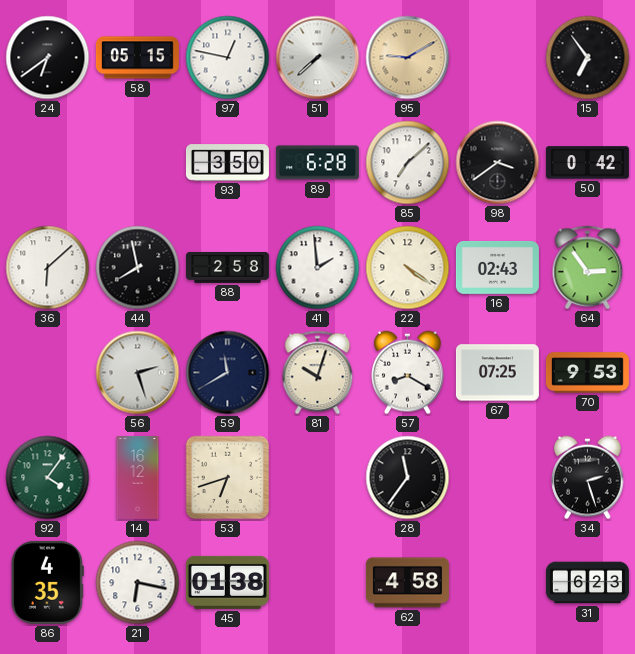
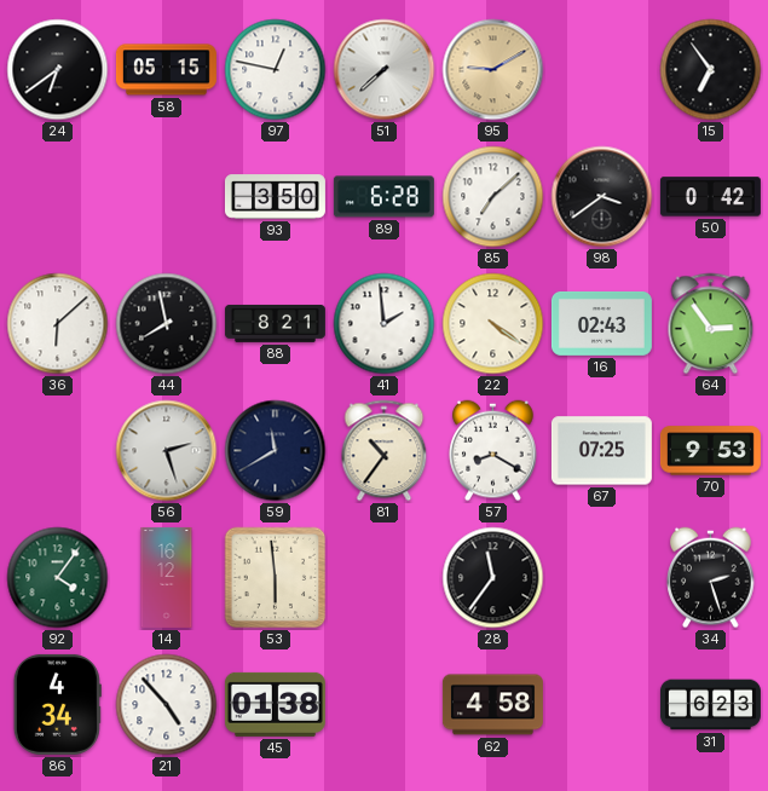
88: 2:58 -> 8:21
81: 10:03 -> 10:36
53: 6:42 -> 5:59
86: 4:35 -> 4:34
21: 6:17 -> 4:53
